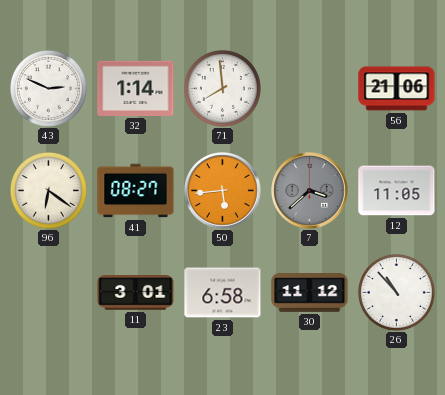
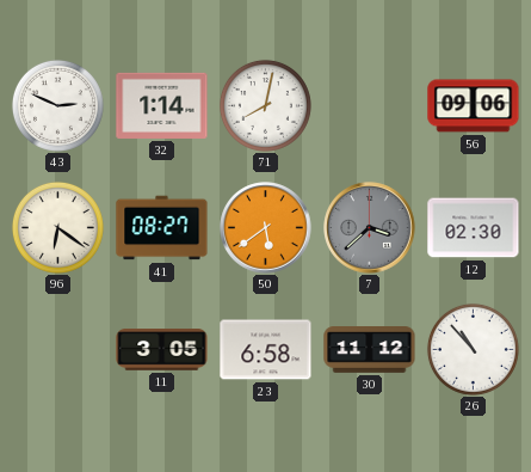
71: 7:59 -> 8:02
56: 21:06 -> 09:06
50: 5:44 -> 5:39
12: 11:05 -> 02:30
11: 3:01 -> 3:05
